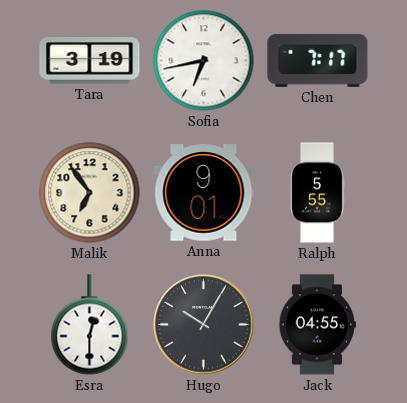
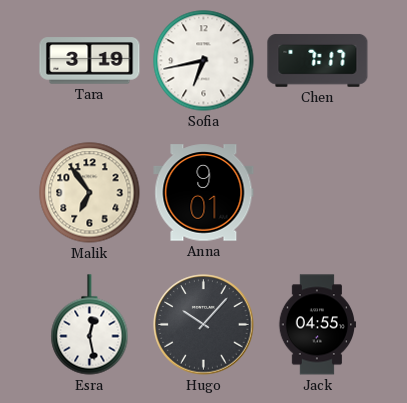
Ralph: 5:55 -> none
Esra: 12:30 -> 12:28
Hugo: 10:05 -> 10:07
